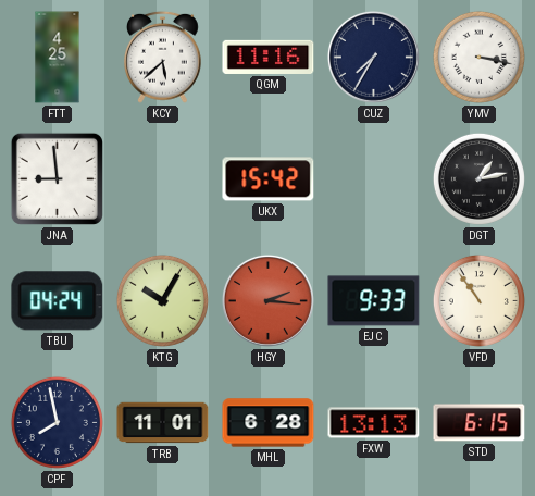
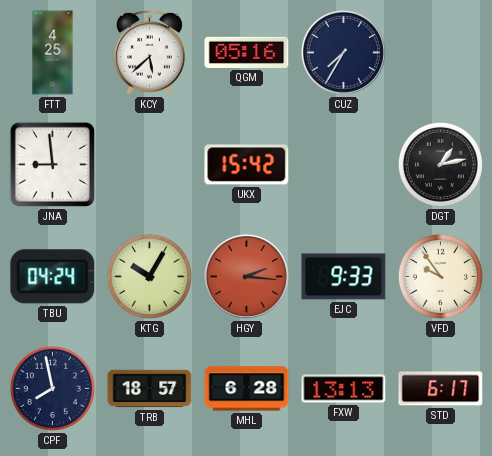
QGM: 11:16 -> 05:16
YMV: 3:17 -> none
VFD: 10:54 -> 9:54
TRB: 11:01 -> 18:57
STD: 6:15 -> 6:17
